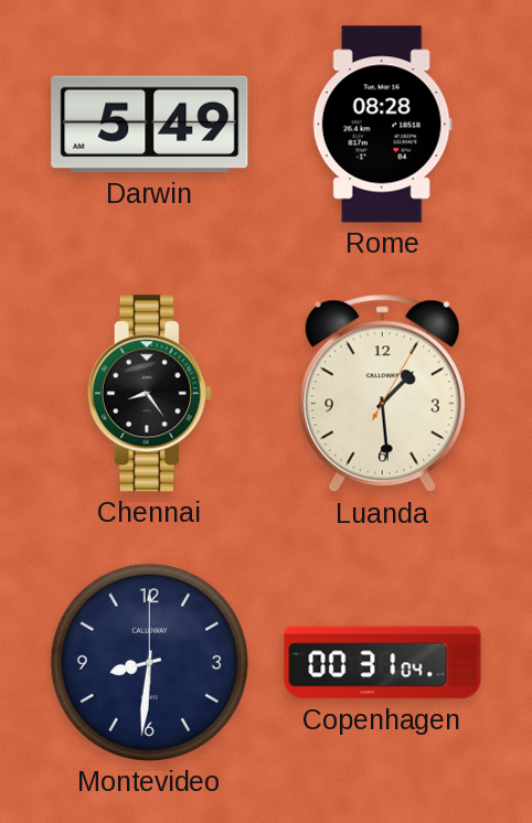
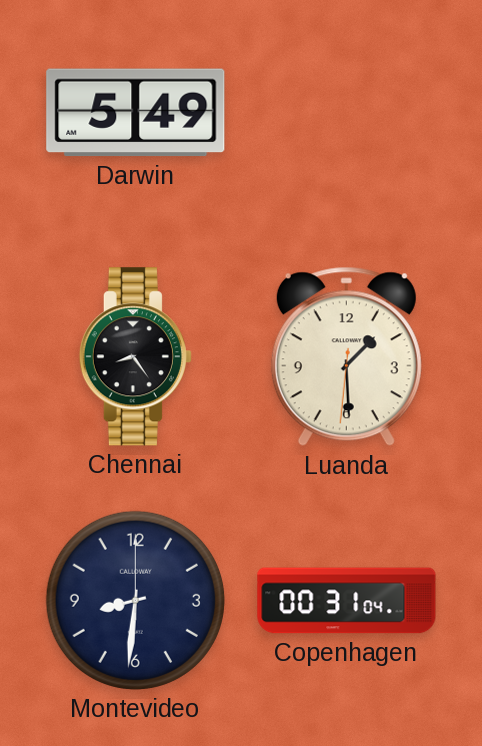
Rome: 08:28 -> none
Luanda: 1:29:05 -> 1:29:31
